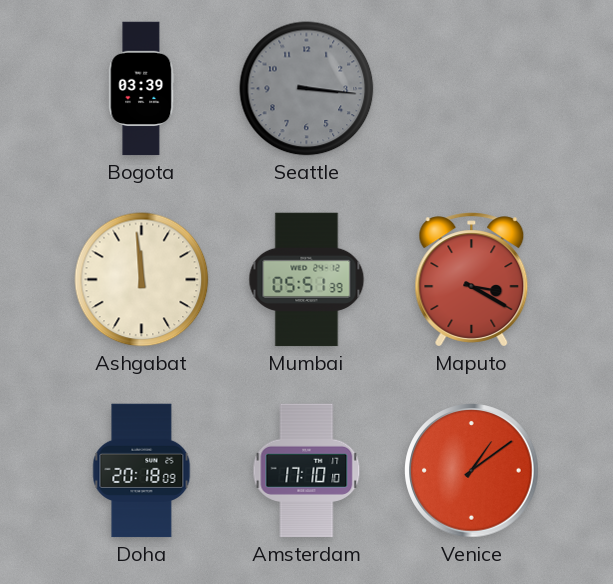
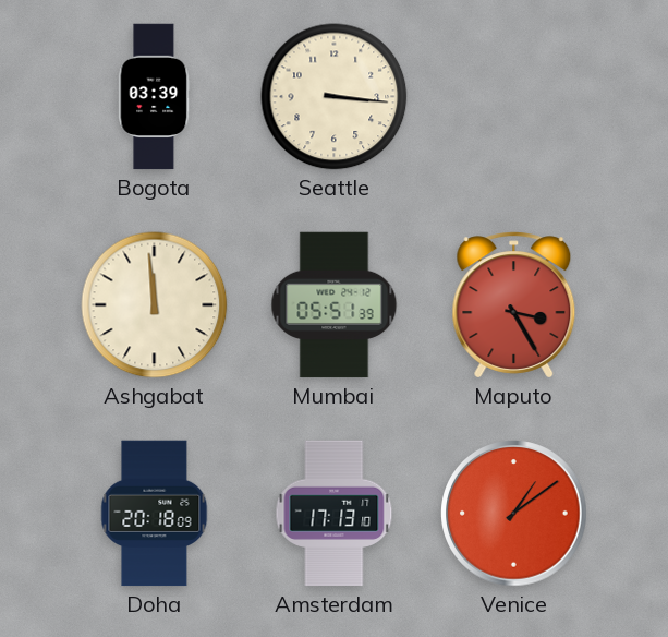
Seattle dial: grey -> cream
Maputo: 3:20 -> 3:25
Amsterdam: 17:10 -> 17:13
